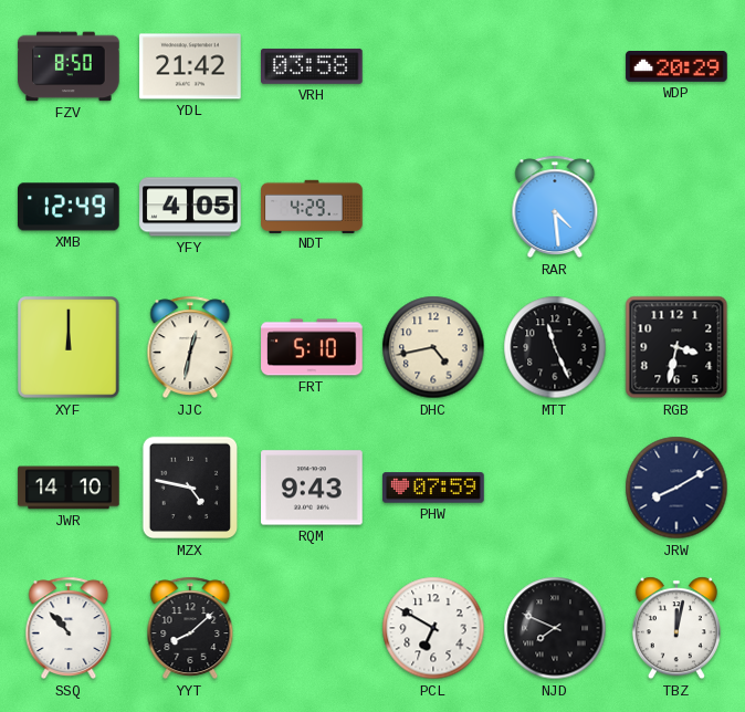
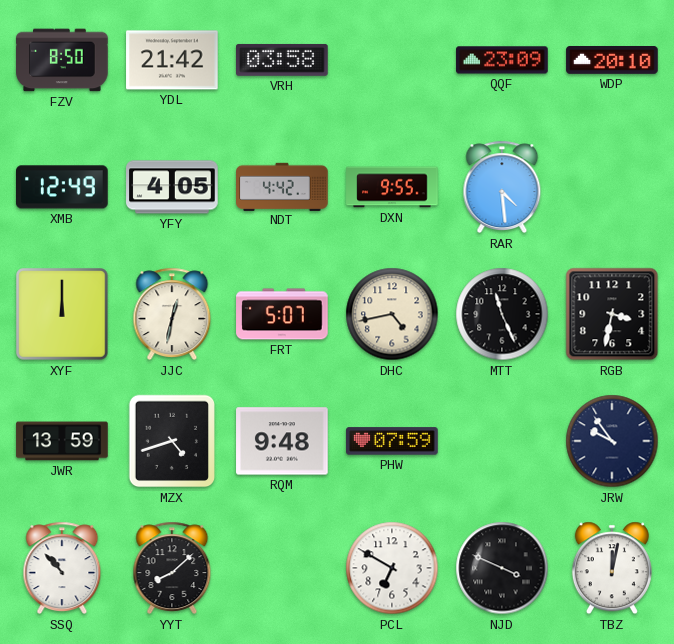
QQF: none -> 23:09
WDP: 20:29 -> 20:10
NDT: 4:29 -> 4:42
DXN: none -> 9:55
FRT: 5:10 -> 5:07
JWR: 14:10 -> 13:59
MZX: 4:47 -> 4:42
RQM: 9:43 -> 9:48
JRW: 8:10 -> 9:54
NJD: 7:49 -> 3:49
